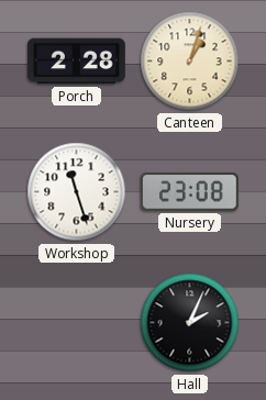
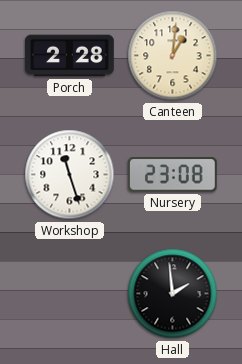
Canteen: 1:03 -> 1:01
Hall: 2:04 -> 1:59
